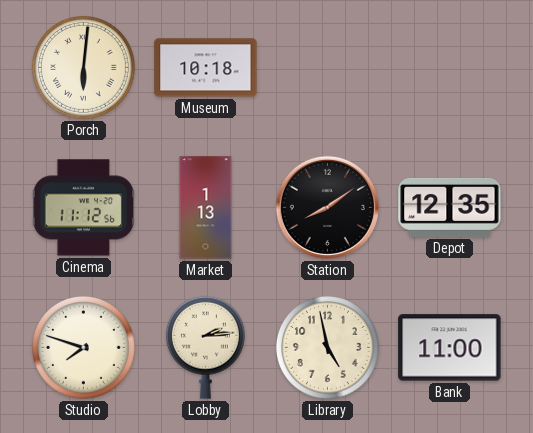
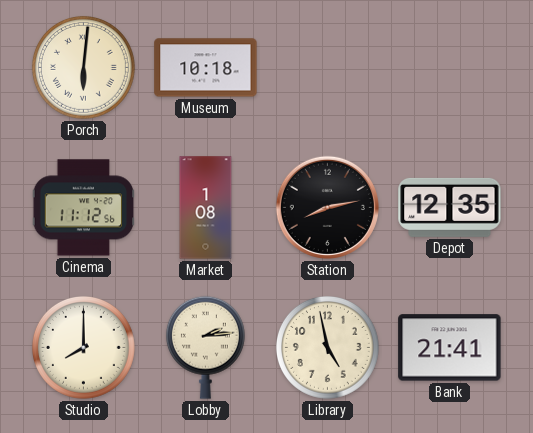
Market: 1:13 -> 1:08
Station: 8:09 -> 8:13
Studio: 7:48 -> 8:00
Bank: 11:00 -> 21:41
